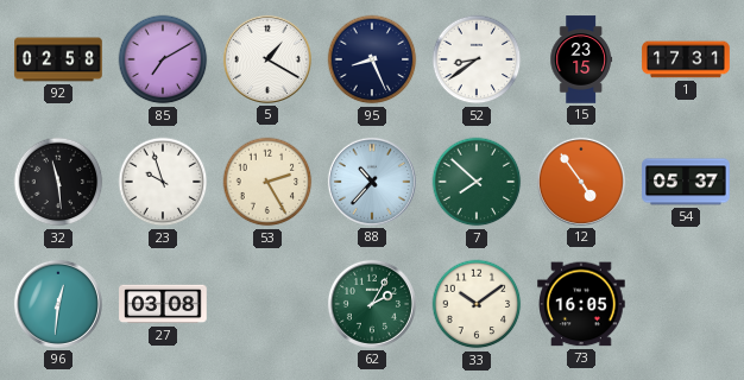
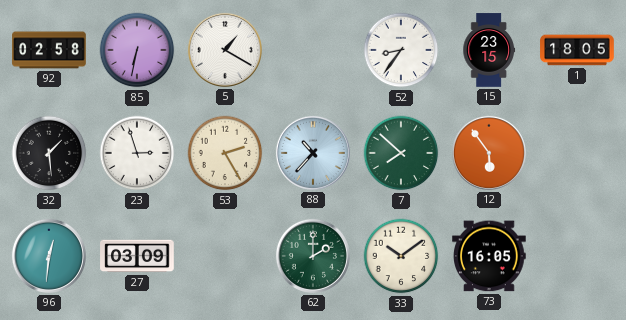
85: 7:10 -> 6:32
95: 8:26 -> none
52: 8:39 -> 8:36
1: 17:31 -> 18:05
32: 11:29 -> 1:29
23: 9:57 -> 2:57
12: 4:54 -> 5:54
54: 05:37 -> none
27: 03:08 -> 03:09
62: 2:05 -> 2:00
